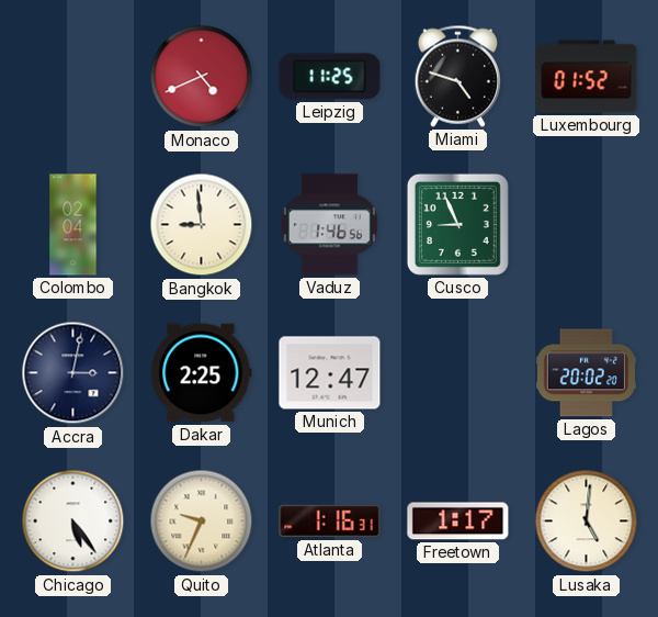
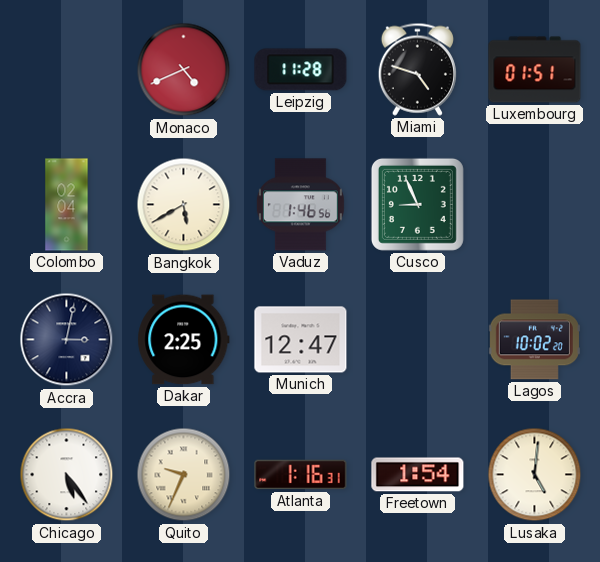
Leipzig: 11:25 -> 11:28
Luxembourg: 01:52 -> 01:51
Bangkok: 8:59 -> 5:40
Lagos: 20:02 -> 10:02
Freetown: 1:17 -> 1:54
